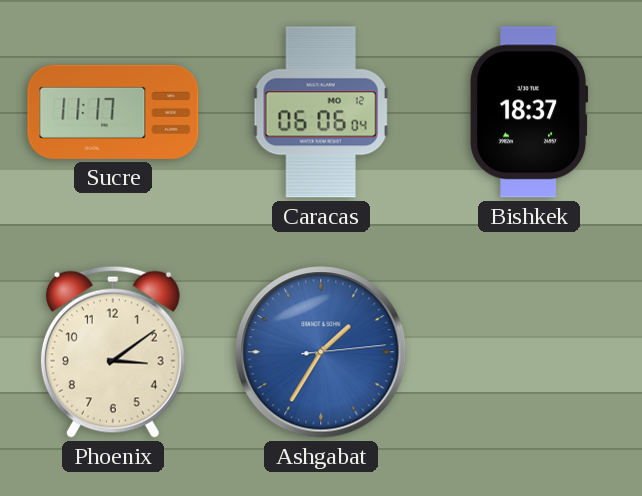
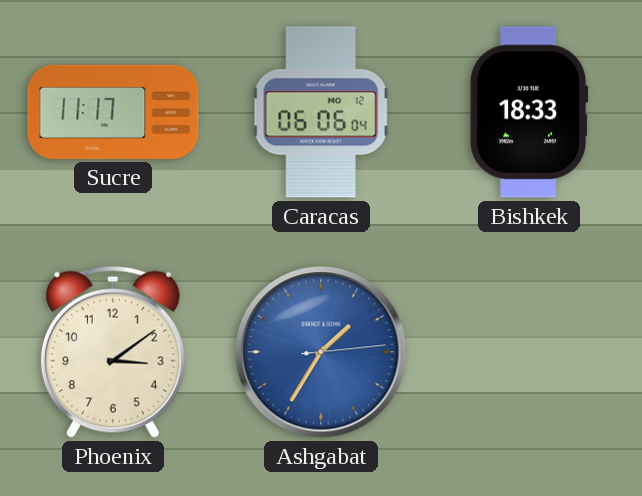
Bishkek: 18:37 -> 18:33
